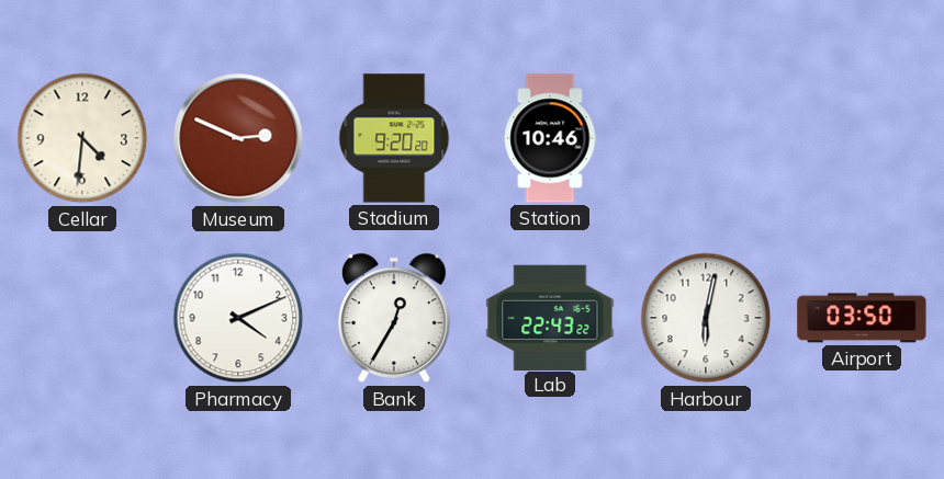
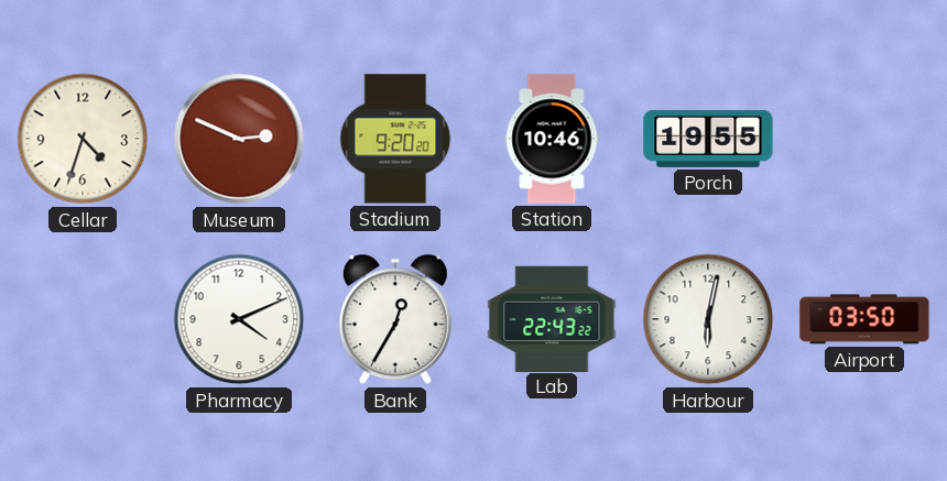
Cellar: 4:31 -> 4:33
Porch: none -> 19:55
